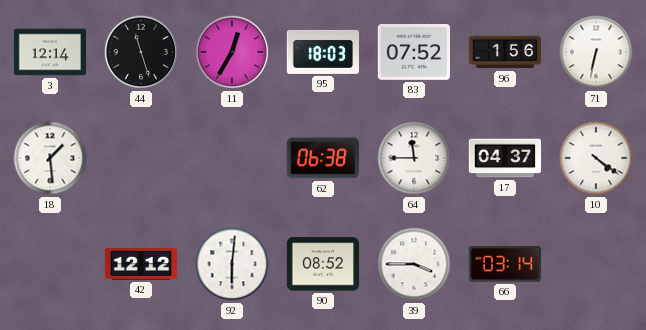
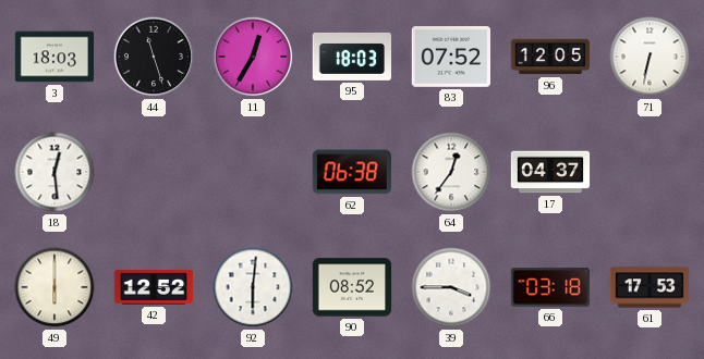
3: 12:14 -> 18:03
96: 1:56 -> 12:05
18: 1:29 -> 12:29
64: 11:45 -> 12:36
10: 4:21 -> none
49: none -> 6:00
42: 12:12 -> 12:52
66: 03:14 -> 03:18
61: none -> 17:53
